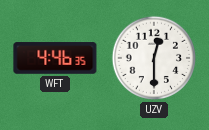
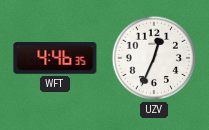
UZV: 12:30 -> 12:34
